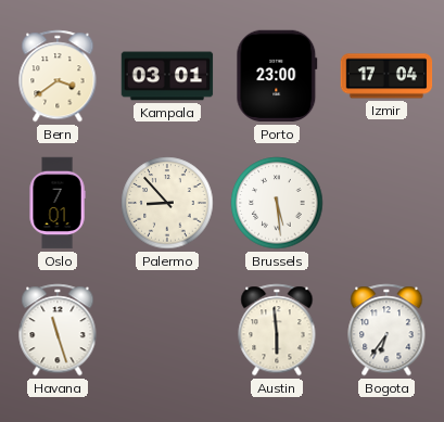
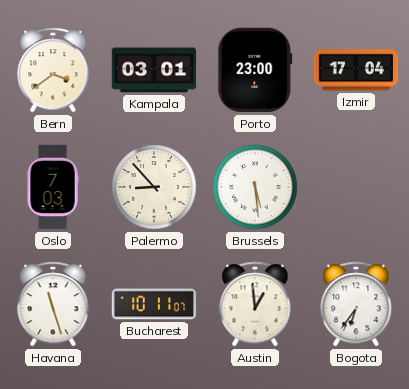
Oslo: 7:01 -> 7:03
Bucharest: none -> 10:11
Austin: 5:59 -> 12:59
